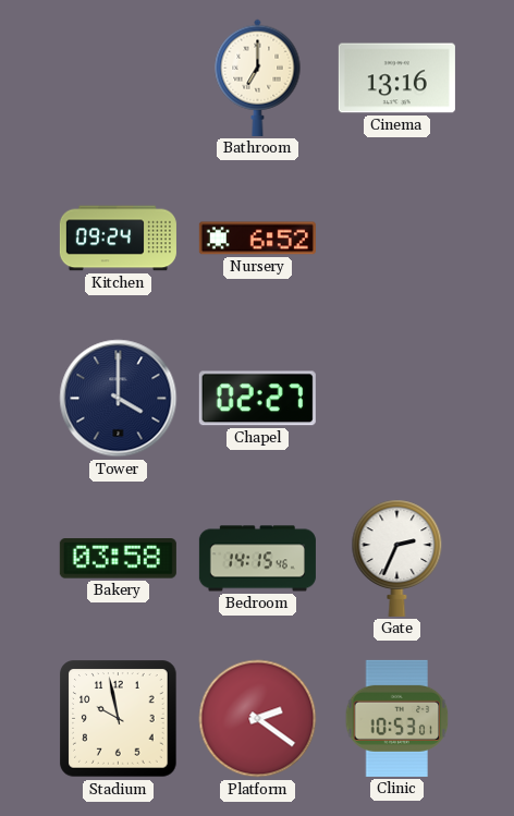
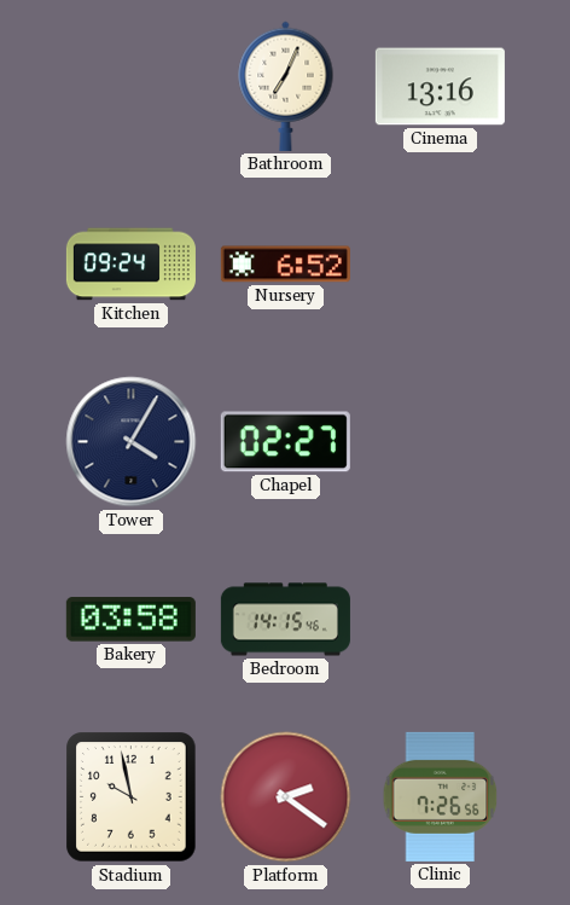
Bathroom: 7:00 -> 7:04
Tower: 4:00 -> 4:05
Gate: 2:34 -> none
Clinic: 10:53 -> 7:26
